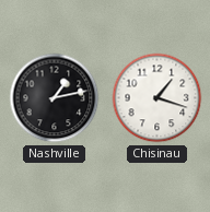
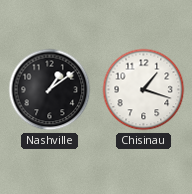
Nashville: 1:13 -> 1:09
